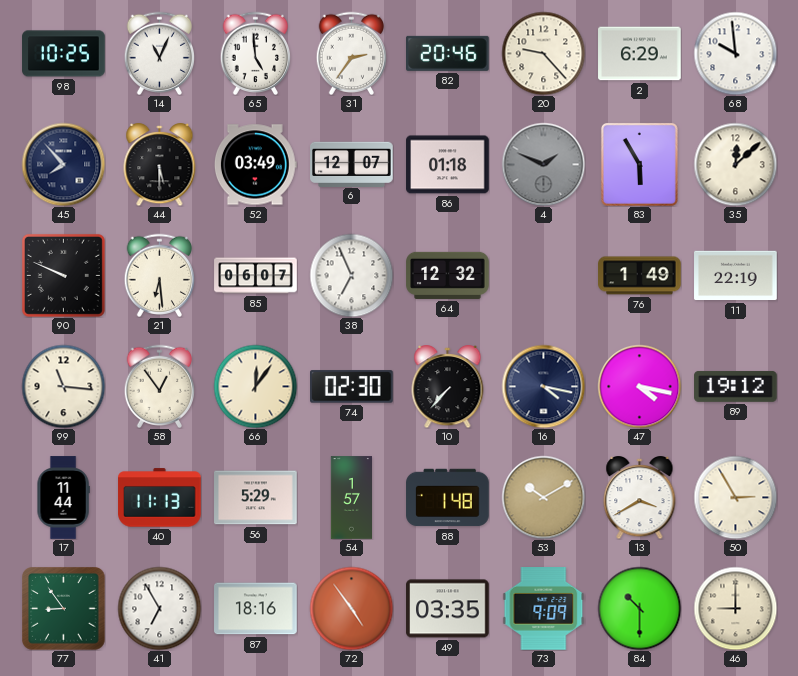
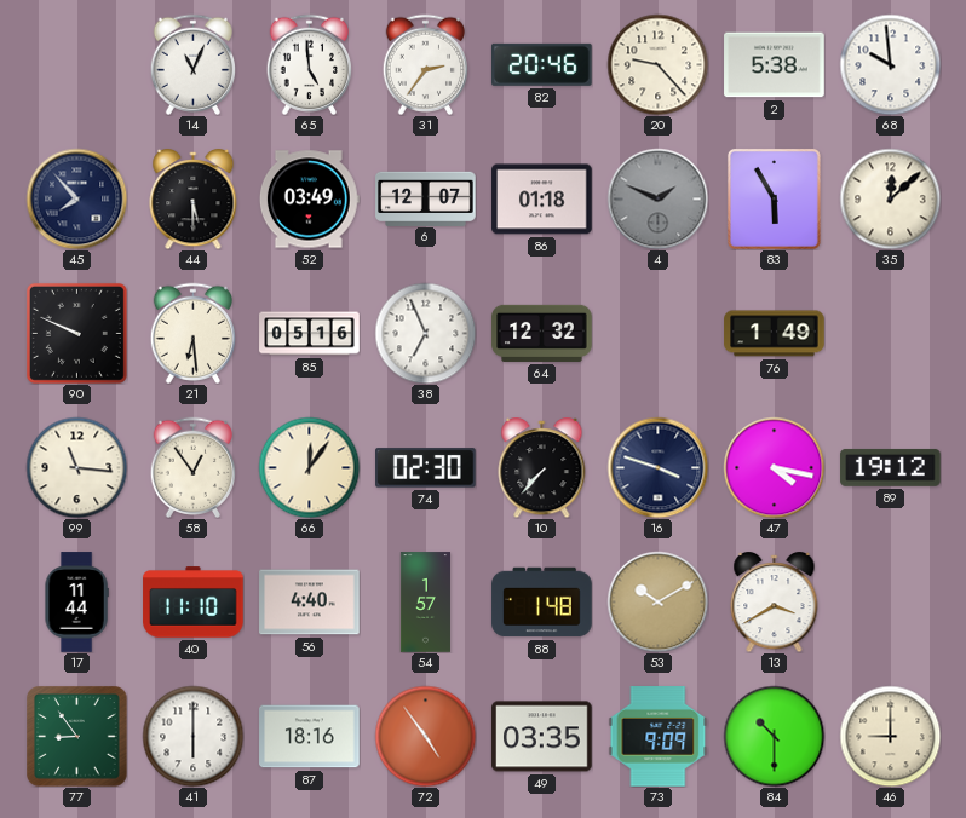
98: 10:25 -> none
2: 6:29 -> 5:38
85: 06:07 -> 05:16
11: 22:19 -> none
16: 4:17 -> 3:48
40: 11:13 -> 11:10
56: 5:29 -> 4:40
50: 2:55 -> none
41: 6:55 -> 6:00
